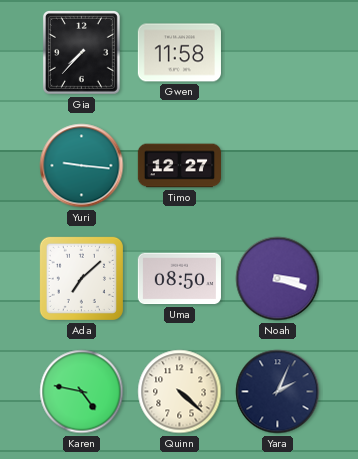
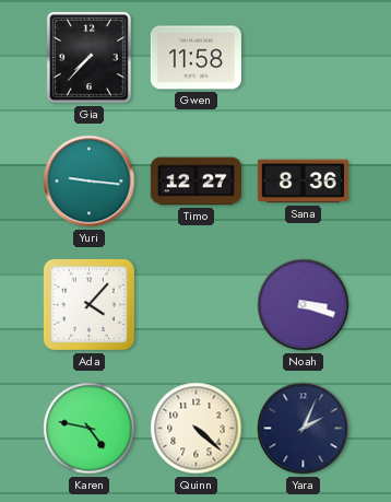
Sana: none -> 8:36
Ada: 7:08 -> 4:07
Uma: 08:50 -> none
